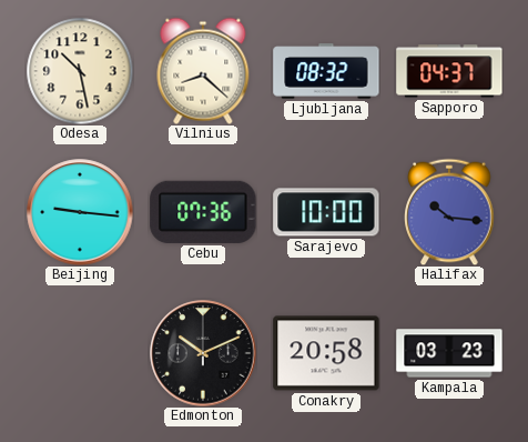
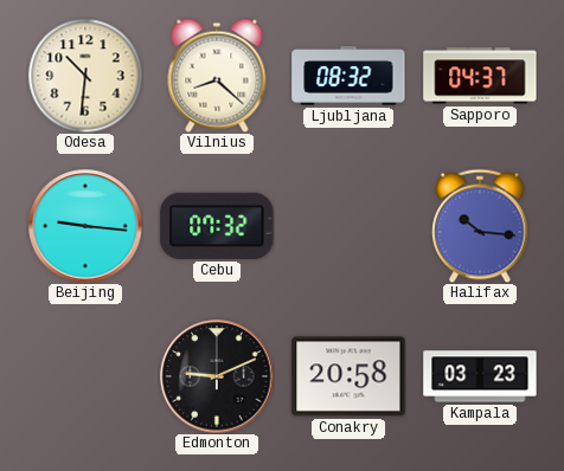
Odesa: 10:28 -> 10:31
Cebu: 07:36 -> 07:32
Sarajevo: 10:00 -> none
Edmonton: 10:11 -> 9:11
